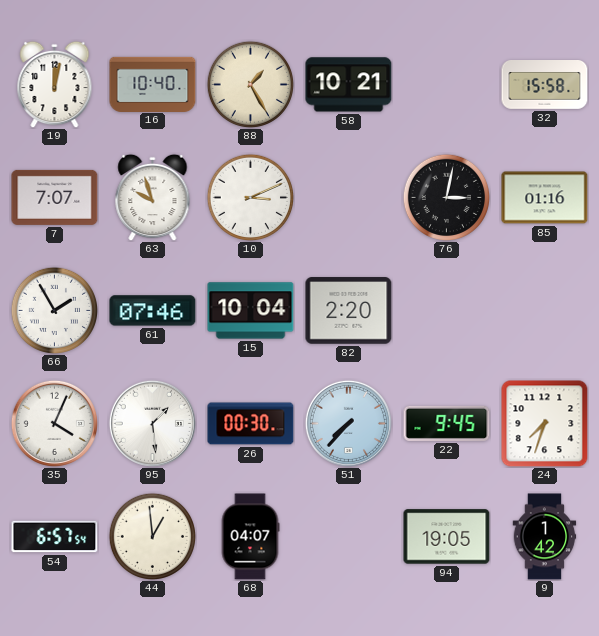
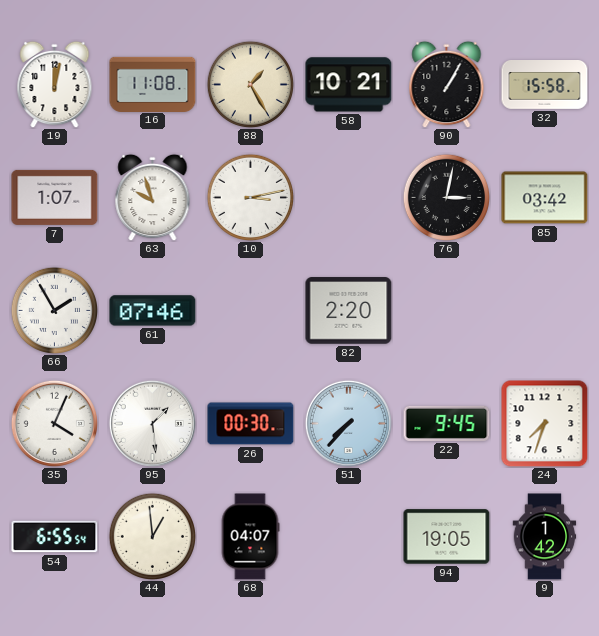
16: 10:40 -> 11:08
90: none -> 1:05
7: 7:07 -> 1:07
10: 3:11 -> 3:13
85: 01:16 -> 03:42
15: 10:04 -> none
54: 6:57 -> 6:55
